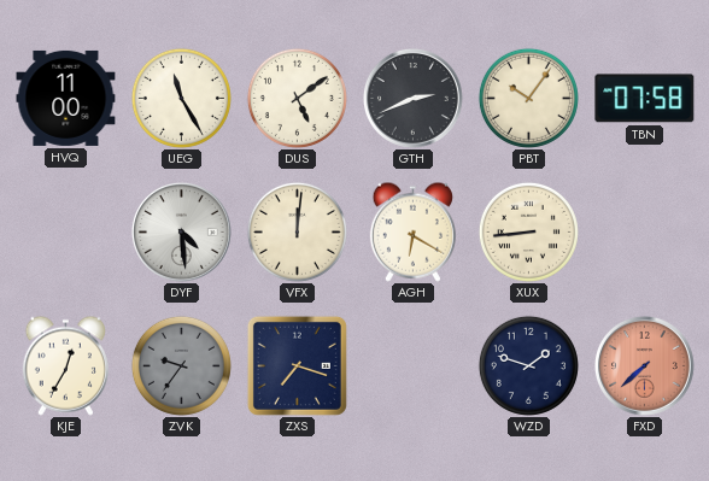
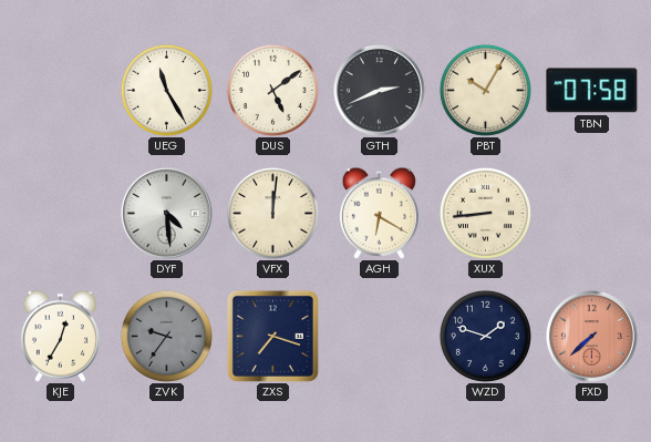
HVQ: 11:00 -> none
PBT: 10:06 -> 10:05
